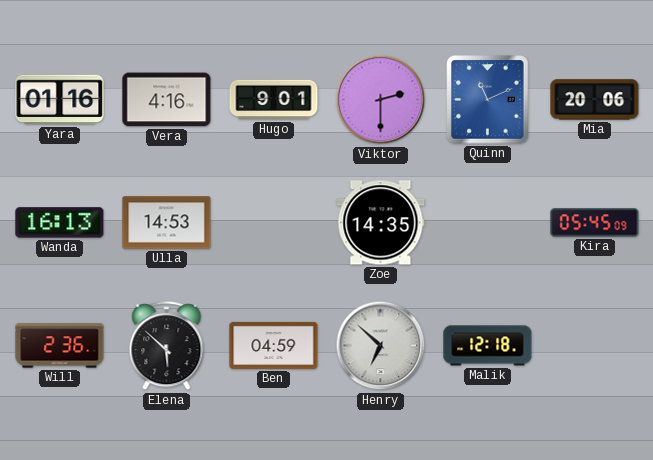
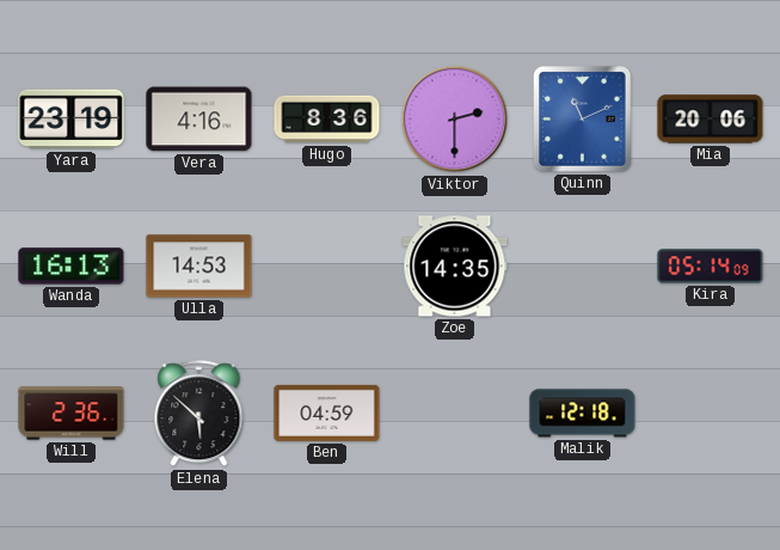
Yara: 01:16 -> 23:19
Hugo: 9:01 -> 8:36
Kira: 05:45 -> 05:14
Henry: 6:52 -> none
